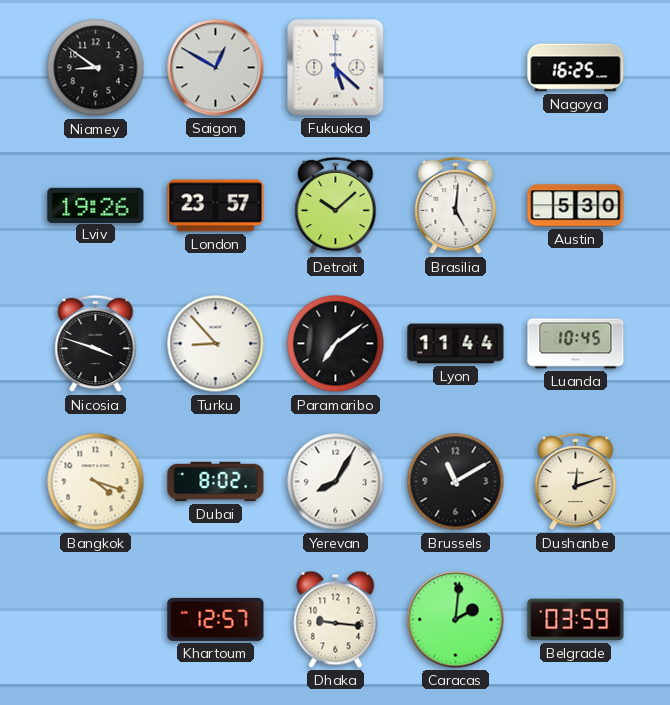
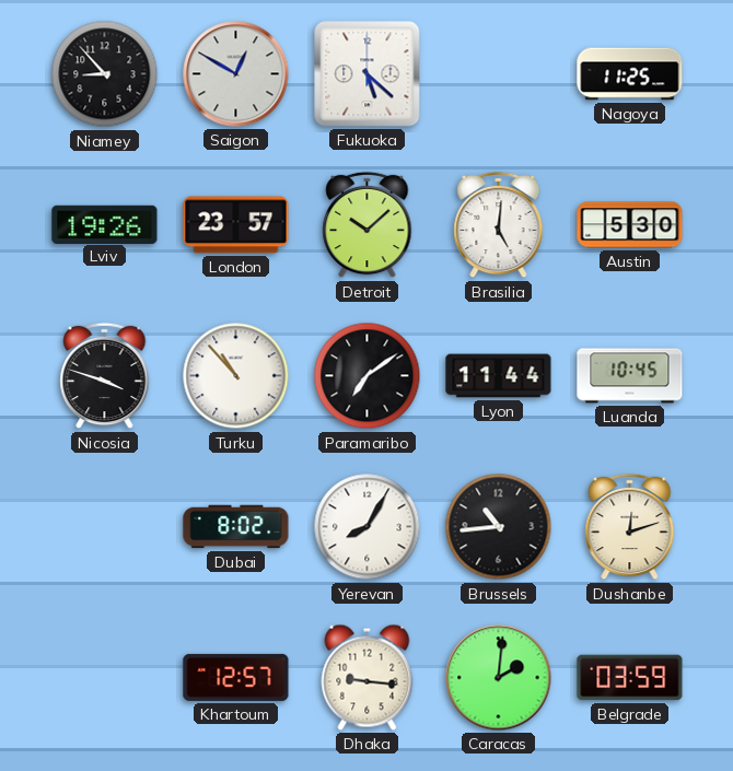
Niamey: 8:51 -> 8:53
Nagoya: 16:25 -> 11:25
Turku: 8:53 -> 10:53
Bangkok: 4:18 -> none
Brussels: 11:10 -> 10:44
